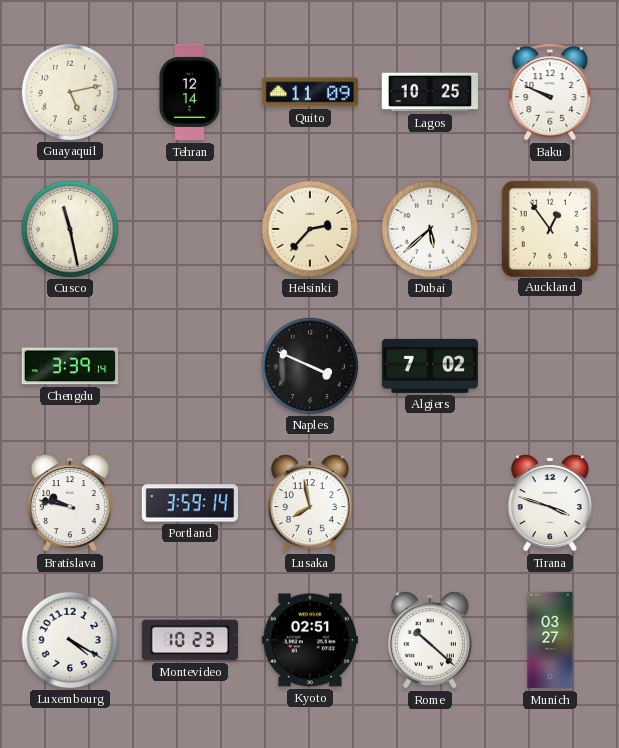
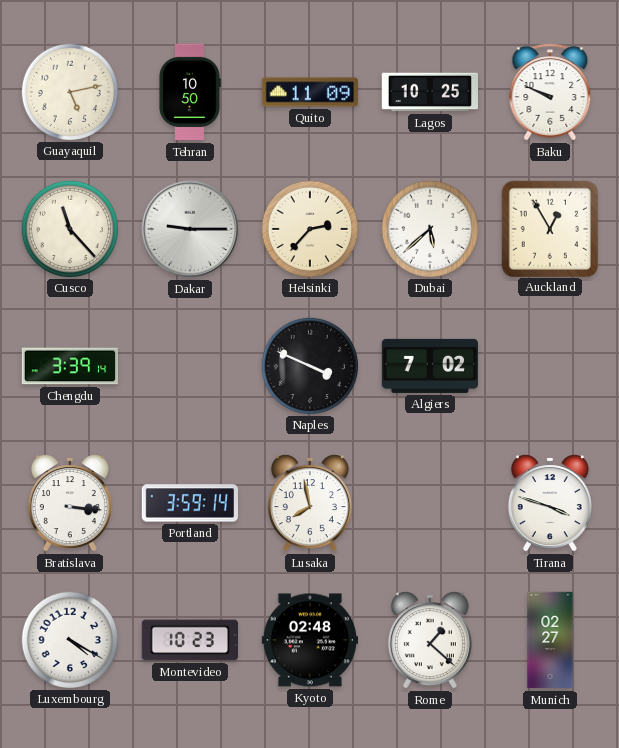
Tehran: 12:14 -> 10:50
Cusco: 11:28 -> 11:23
Dakar: none -> 9:15
Auckland: 12:54 -> 12:55
Bratislava: 9:47 -> 3:16
Kyoto: 02:51 -> 02:48
Rome: 10:22 -> 1:22
Munich: 03:27 -> 02:27
